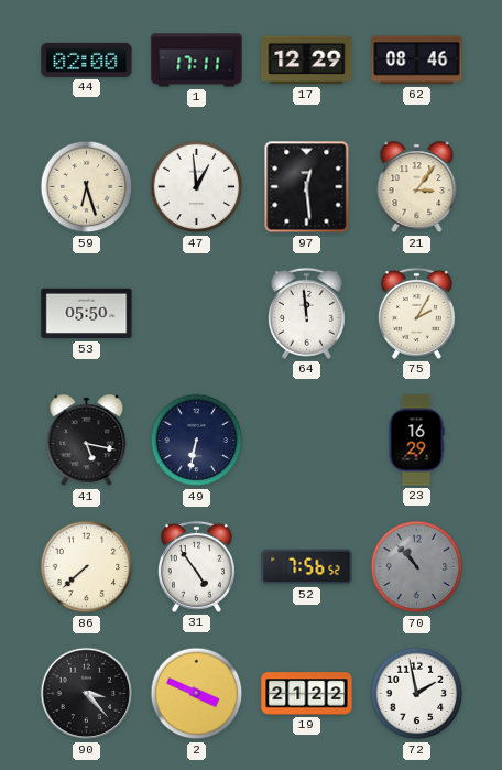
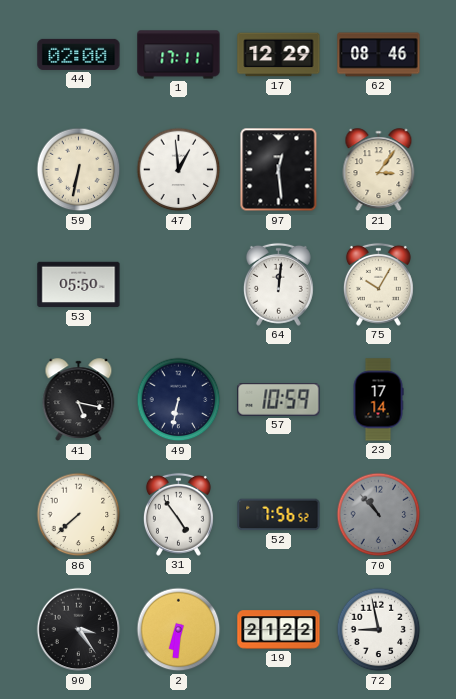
59: 6:27 -> 6:32
64: 11:59 -> 12:01
75: 2:05 -> 10:05
57: none -> 10:59
23: 16:29 -> 17:14
90: 3:23 -> 3:24
2: 3:49 -> 6:31
72: 1:58 -> 8:58
